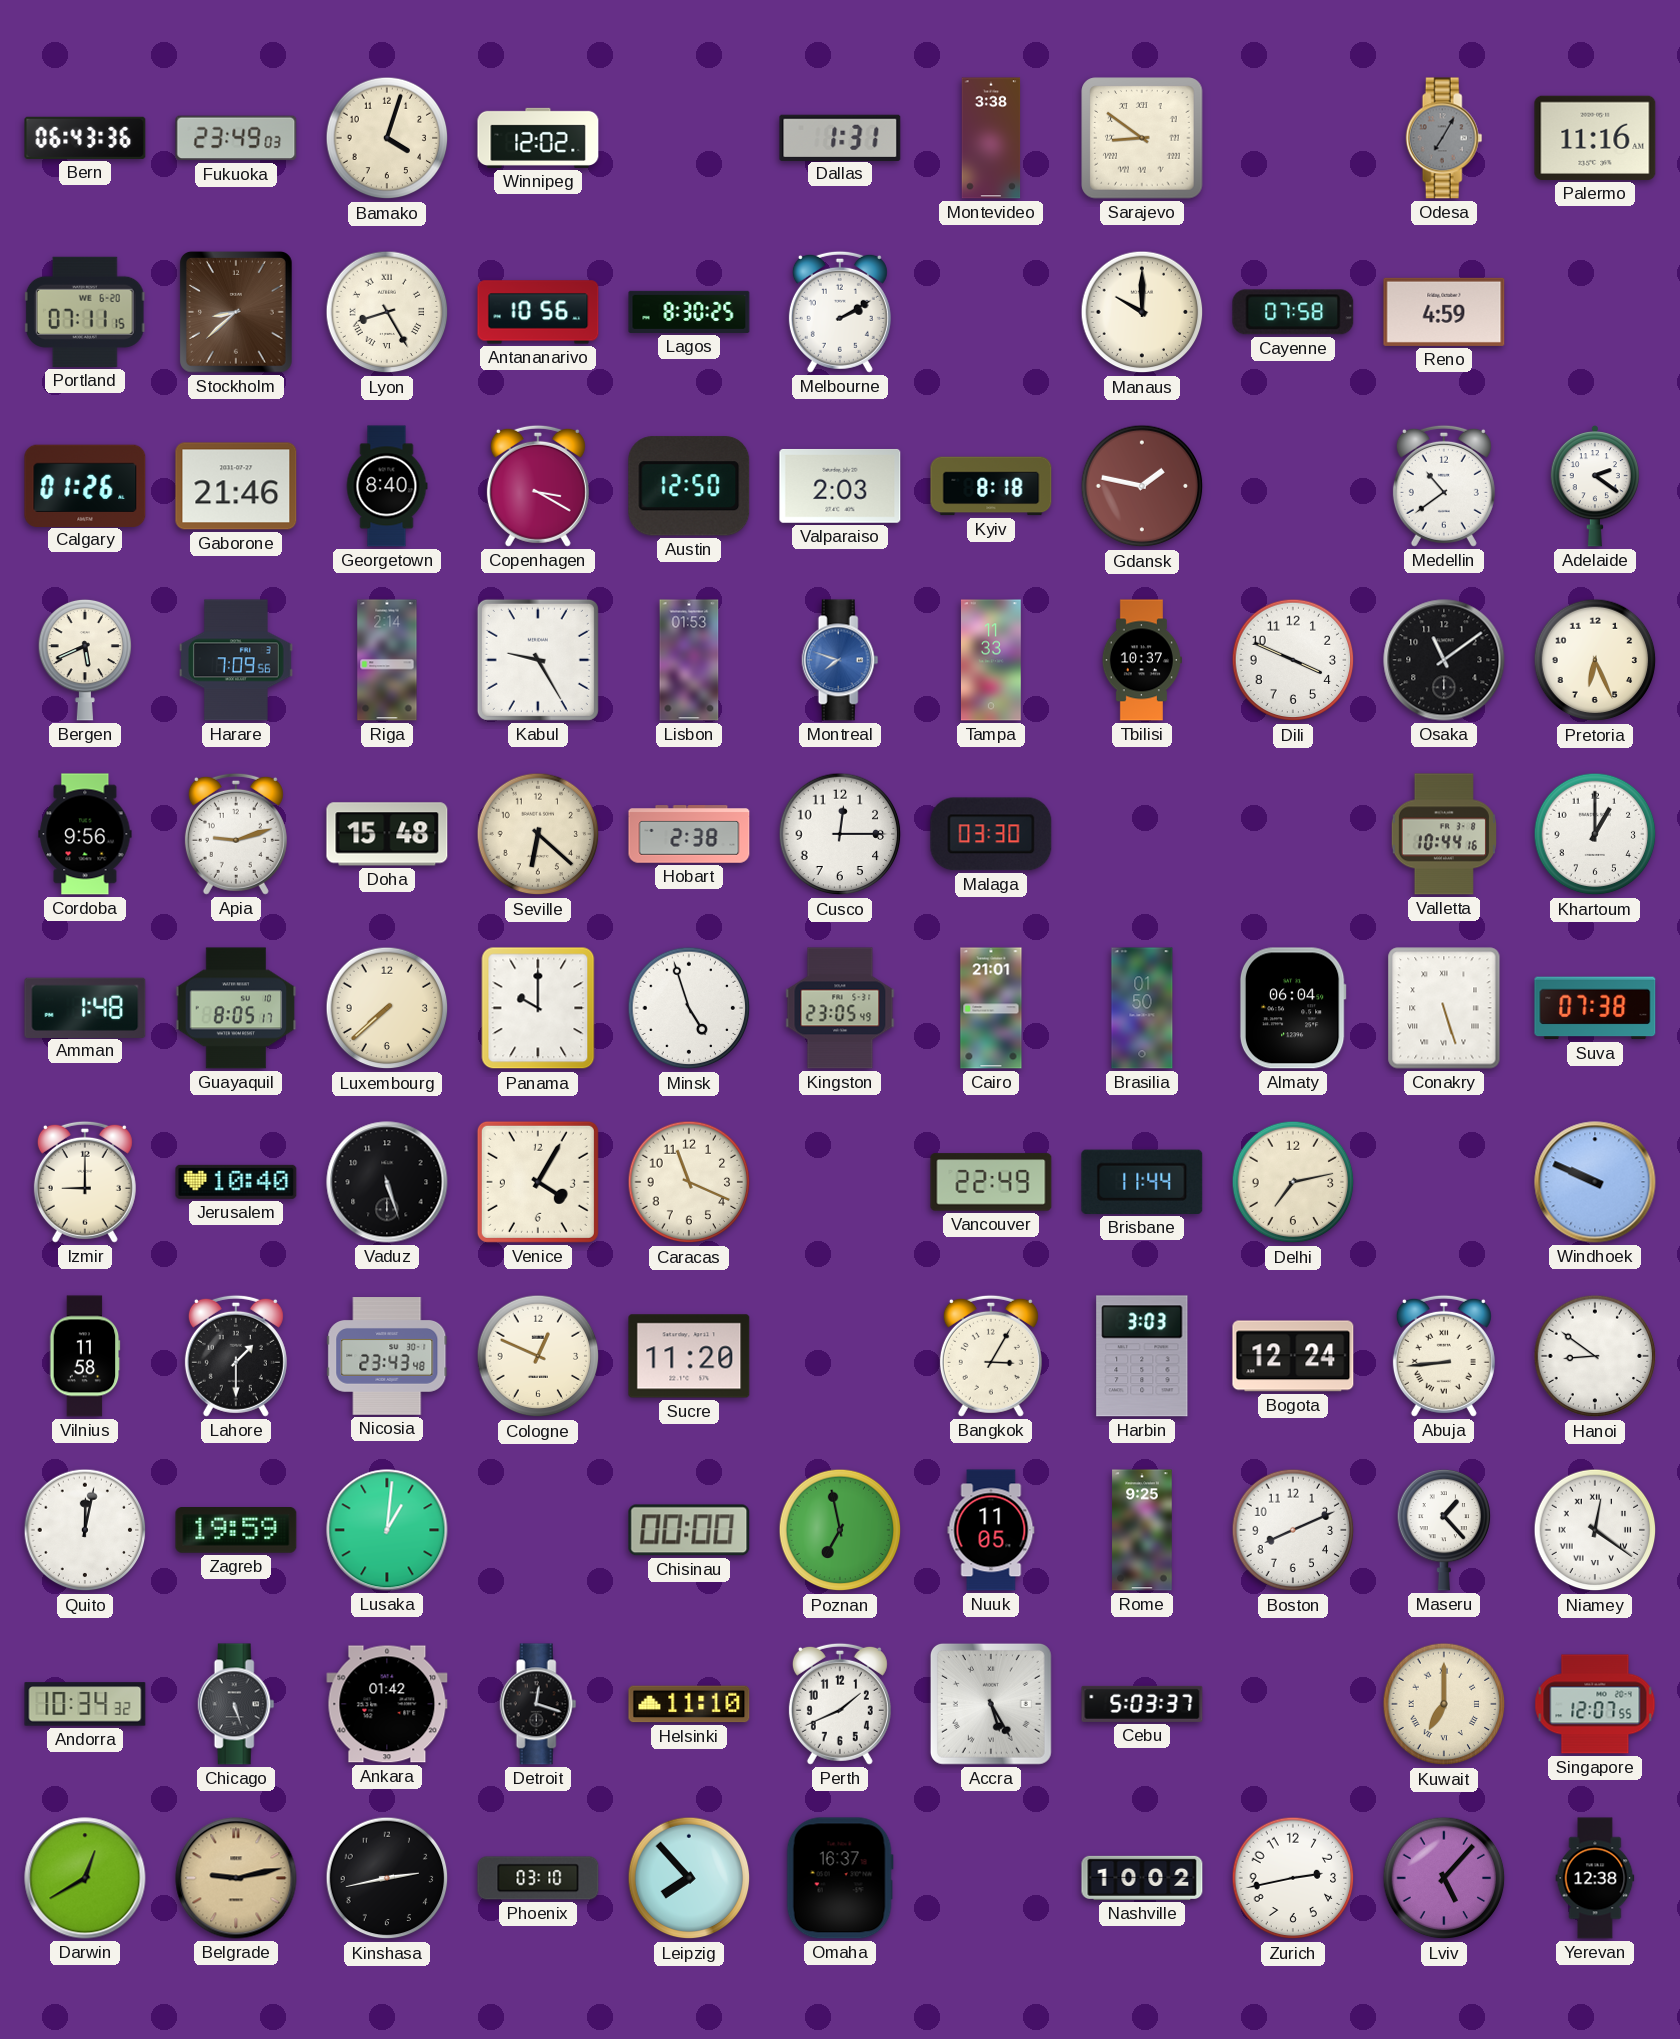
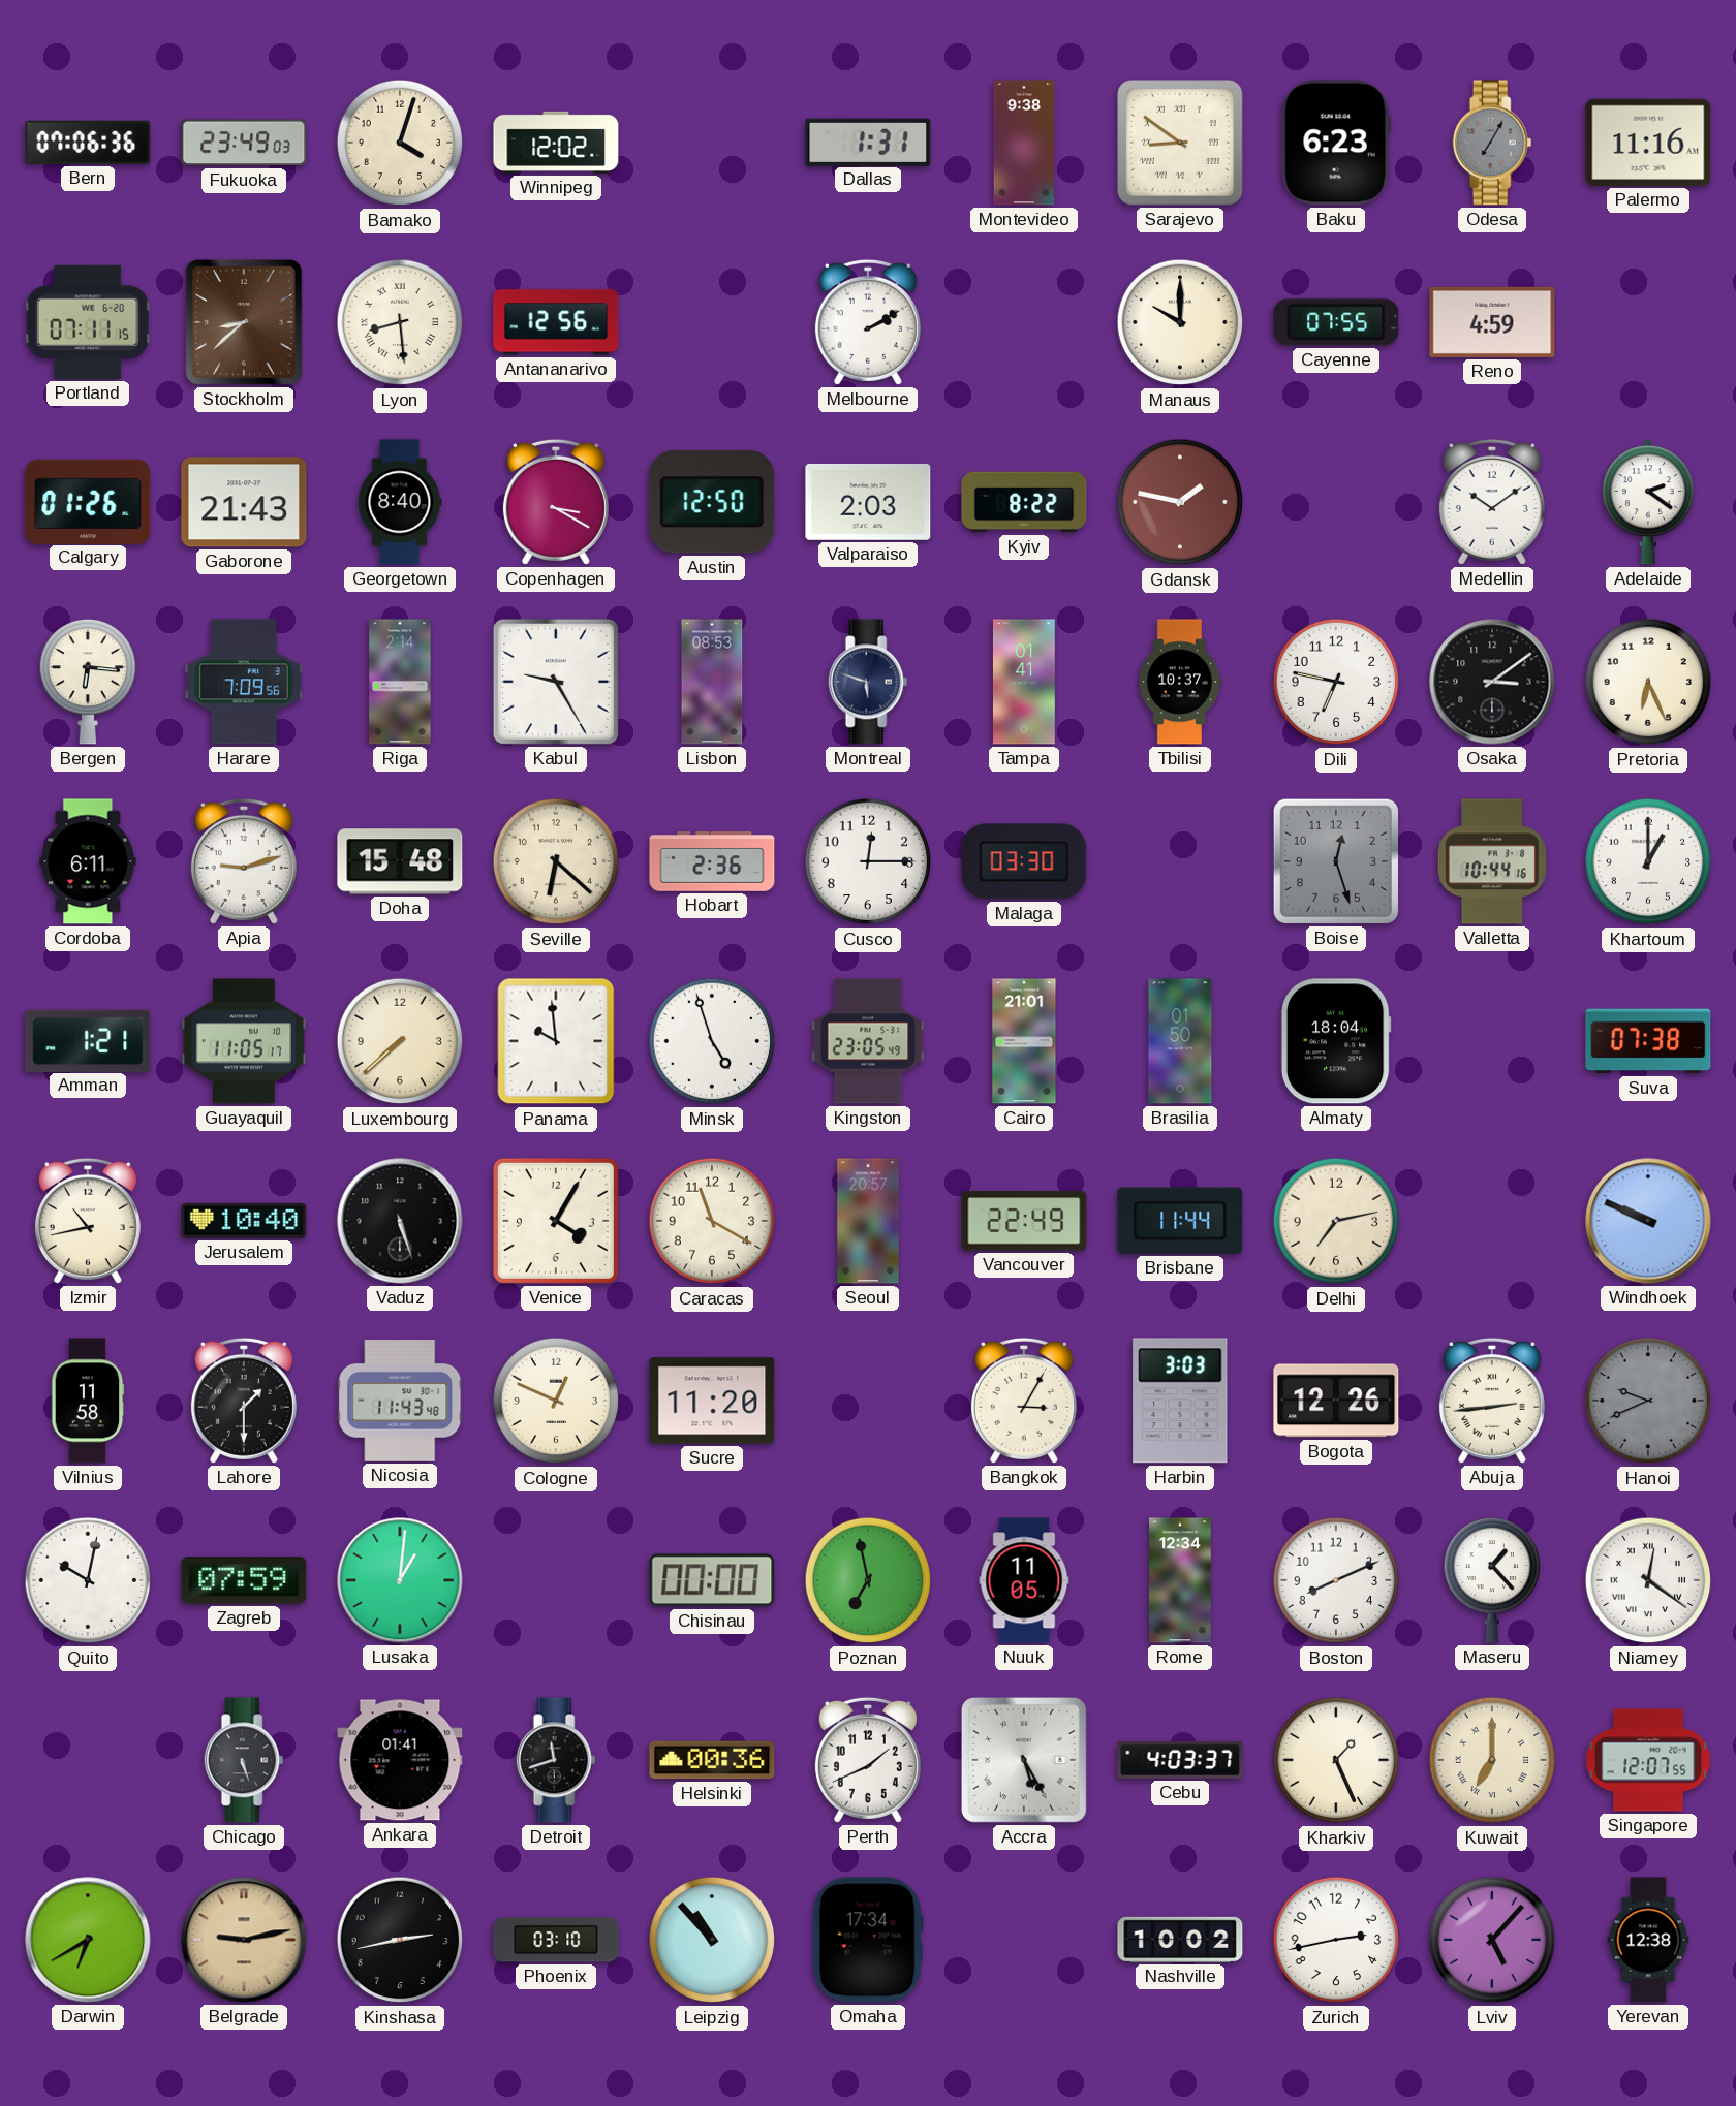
Bern: 06:43 -> 07:06
Montevideo: 3:38 -> 9:38
Baku: none -> 6:23
Lyon: 8:25 -> 8:29
Antananarivo: 10:56 -> 12:56
Lagos: 8:30 -> none
Cayenne: 07:58 -> 07:55
Gaborone: 21:46 -> 21:43
Kyiv: 8:18 -> 8:22
Medellin: 10:39 -> 10:09
Bergen: 5:41 -> 6:16
Lisbon: 01:53 -> 08:53
Montreal: 7:48 -> 5:48
Montreal dial: blue -> navy
Tampa: 11:33 -> 01:41
Dili: 3:49 -> 6:47
Osaka: 11:09 -> 3:09
Cordoba: 9:56 -> 6:11
Hobart: 2:38 -> 2:36
Boise: none -> 12:27
Amman: 1:48 -> 1:21
Guayaquil: 8:05 -> 11:05
Panama: 10:00 -> 9:59
Almaty: 06:04 -> 18:04
Conakry: 5:27 -> none
Izmir: 9:00 -> 10:43
Caracas: 11:19 -> 11:20
Seoul: none -> 20:57
Nicosia: 23:43 -> 11:43
Bogota: 12:24 -> 12:26
Abuja: 8:44 -> 2:44
Hanoi: 8:51 -> 9:41
Hanoi dial: white -> grey
Quito: 12:02 -> 10:02
Zagreb: 19:59 -> 07:59
Rome: 9:25 -> 12:34
Andorra: 10:34 -> none
Ankara: 01:42 -> 01:41
Detroit: 12:18 -> 11:42
Helsinki: 11:10 -> 00:36
Cebu: 5:03 -> 4:03
Kharkiv: none -> 1:26
Darwin: 12:40 -> 6:40
Leipzig: 7:53 -> 10:53
Omaha: 16:37 -> 17:34
